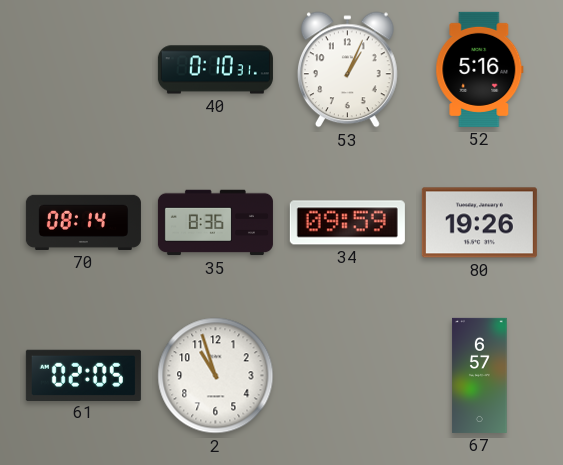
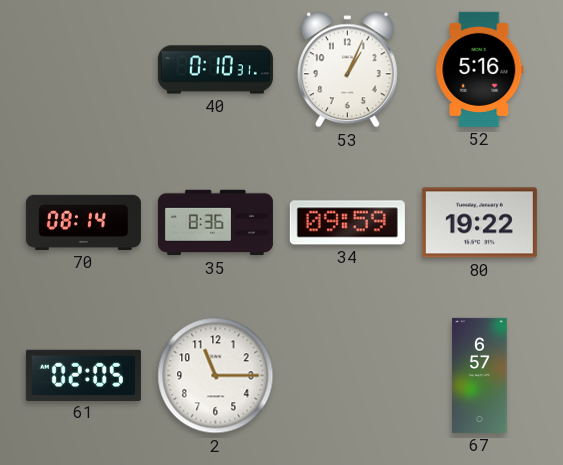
80: 19:26 -> 19:22
2: 10:57 -> 11:15
